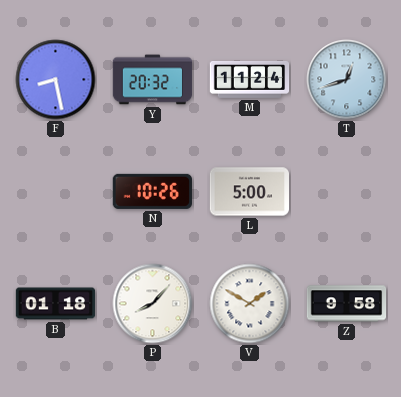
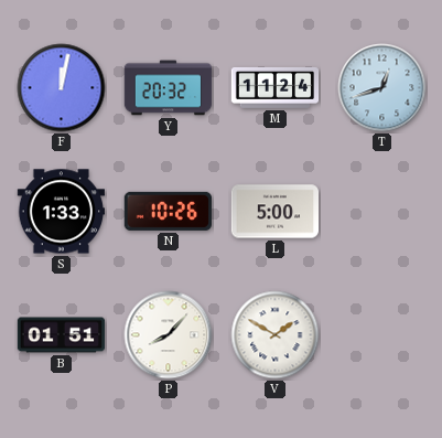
F: 8:28 -> 12:02
S: none -> 1:33
B: 01:18 -> 01:51
Z: 9:58 -> none
